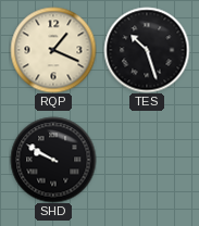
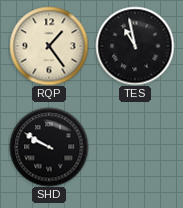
RQP: 1:19 -> 1:24
TES: 10:27 -> 10:58
